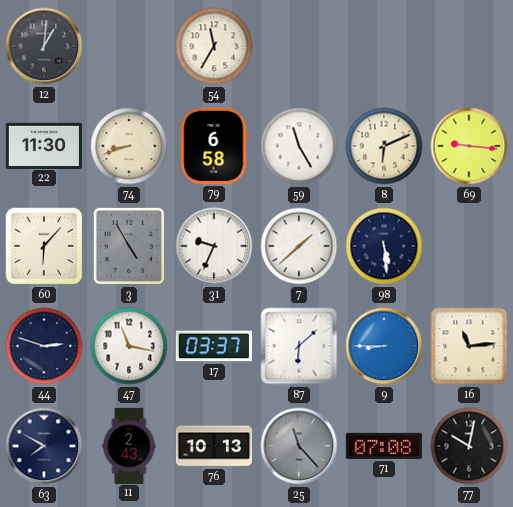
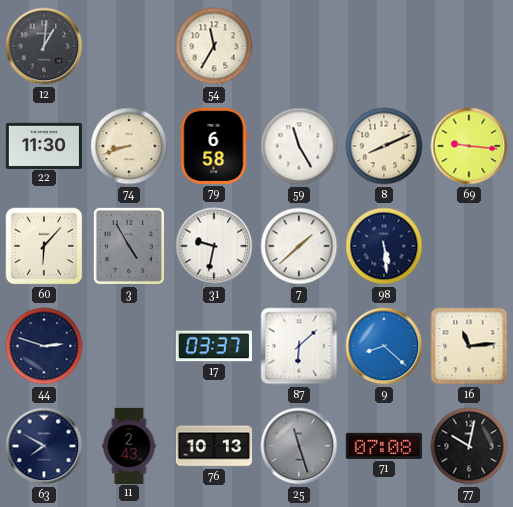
8: 6:11 -> 8:11
31: 9:34 -> 9:32
47: 11:17 -> none
9: 8:45 -> 8:22
25: 11:23 -> 11:27
